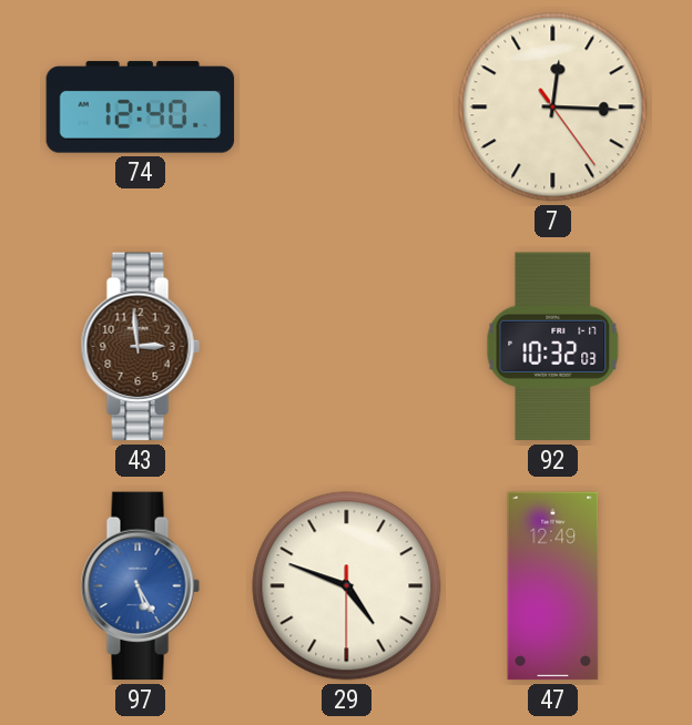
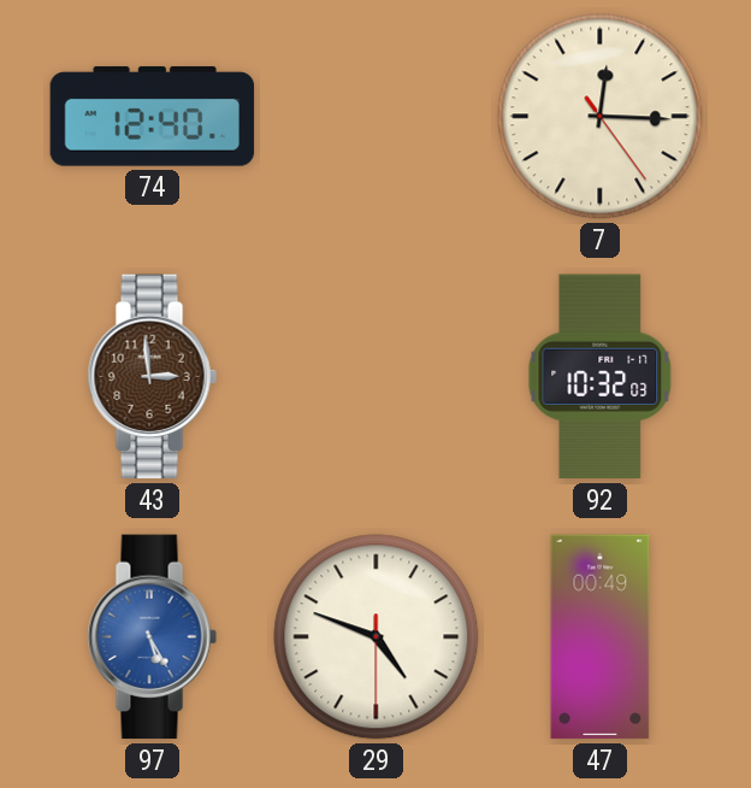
47: 12:49 -> 00:49
